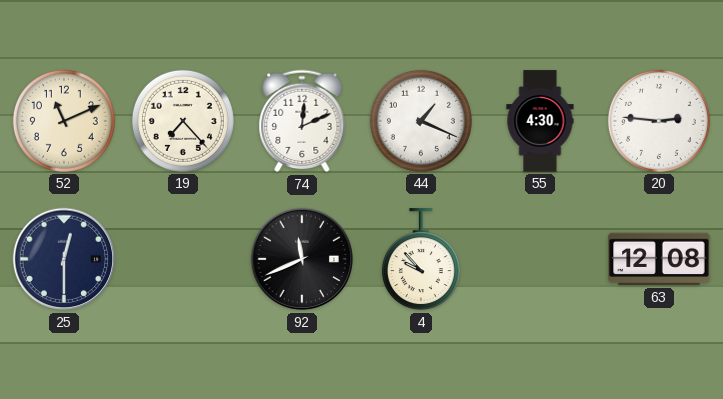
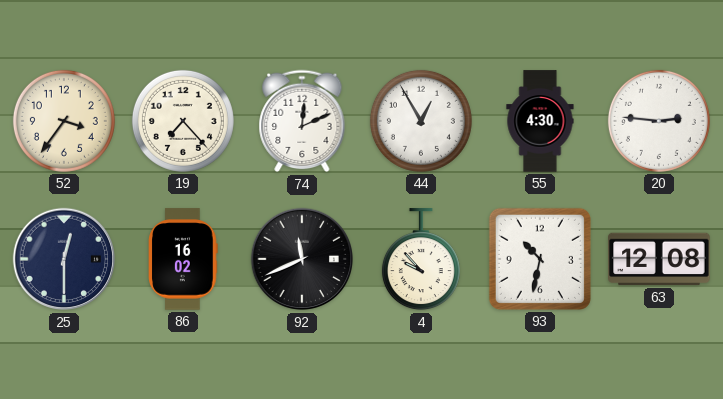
52: 11:11 -> 3:36
44: 1:19 -> 12:55
86: none -> 16:02
93: none -> 10:32
